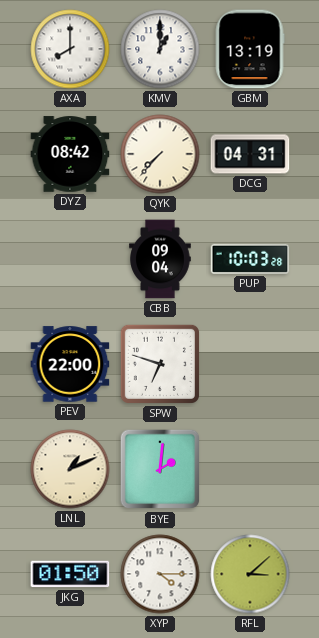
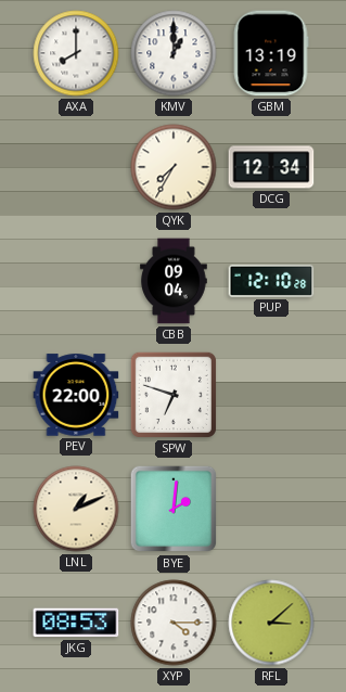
DYZ: 08:42 -> none
QYK: 7:37 -> 7:35
DCG: 04:31 -> 12:34
PUP: 10:03 -> 12:10
JKG: 01:50 -> 08:53
